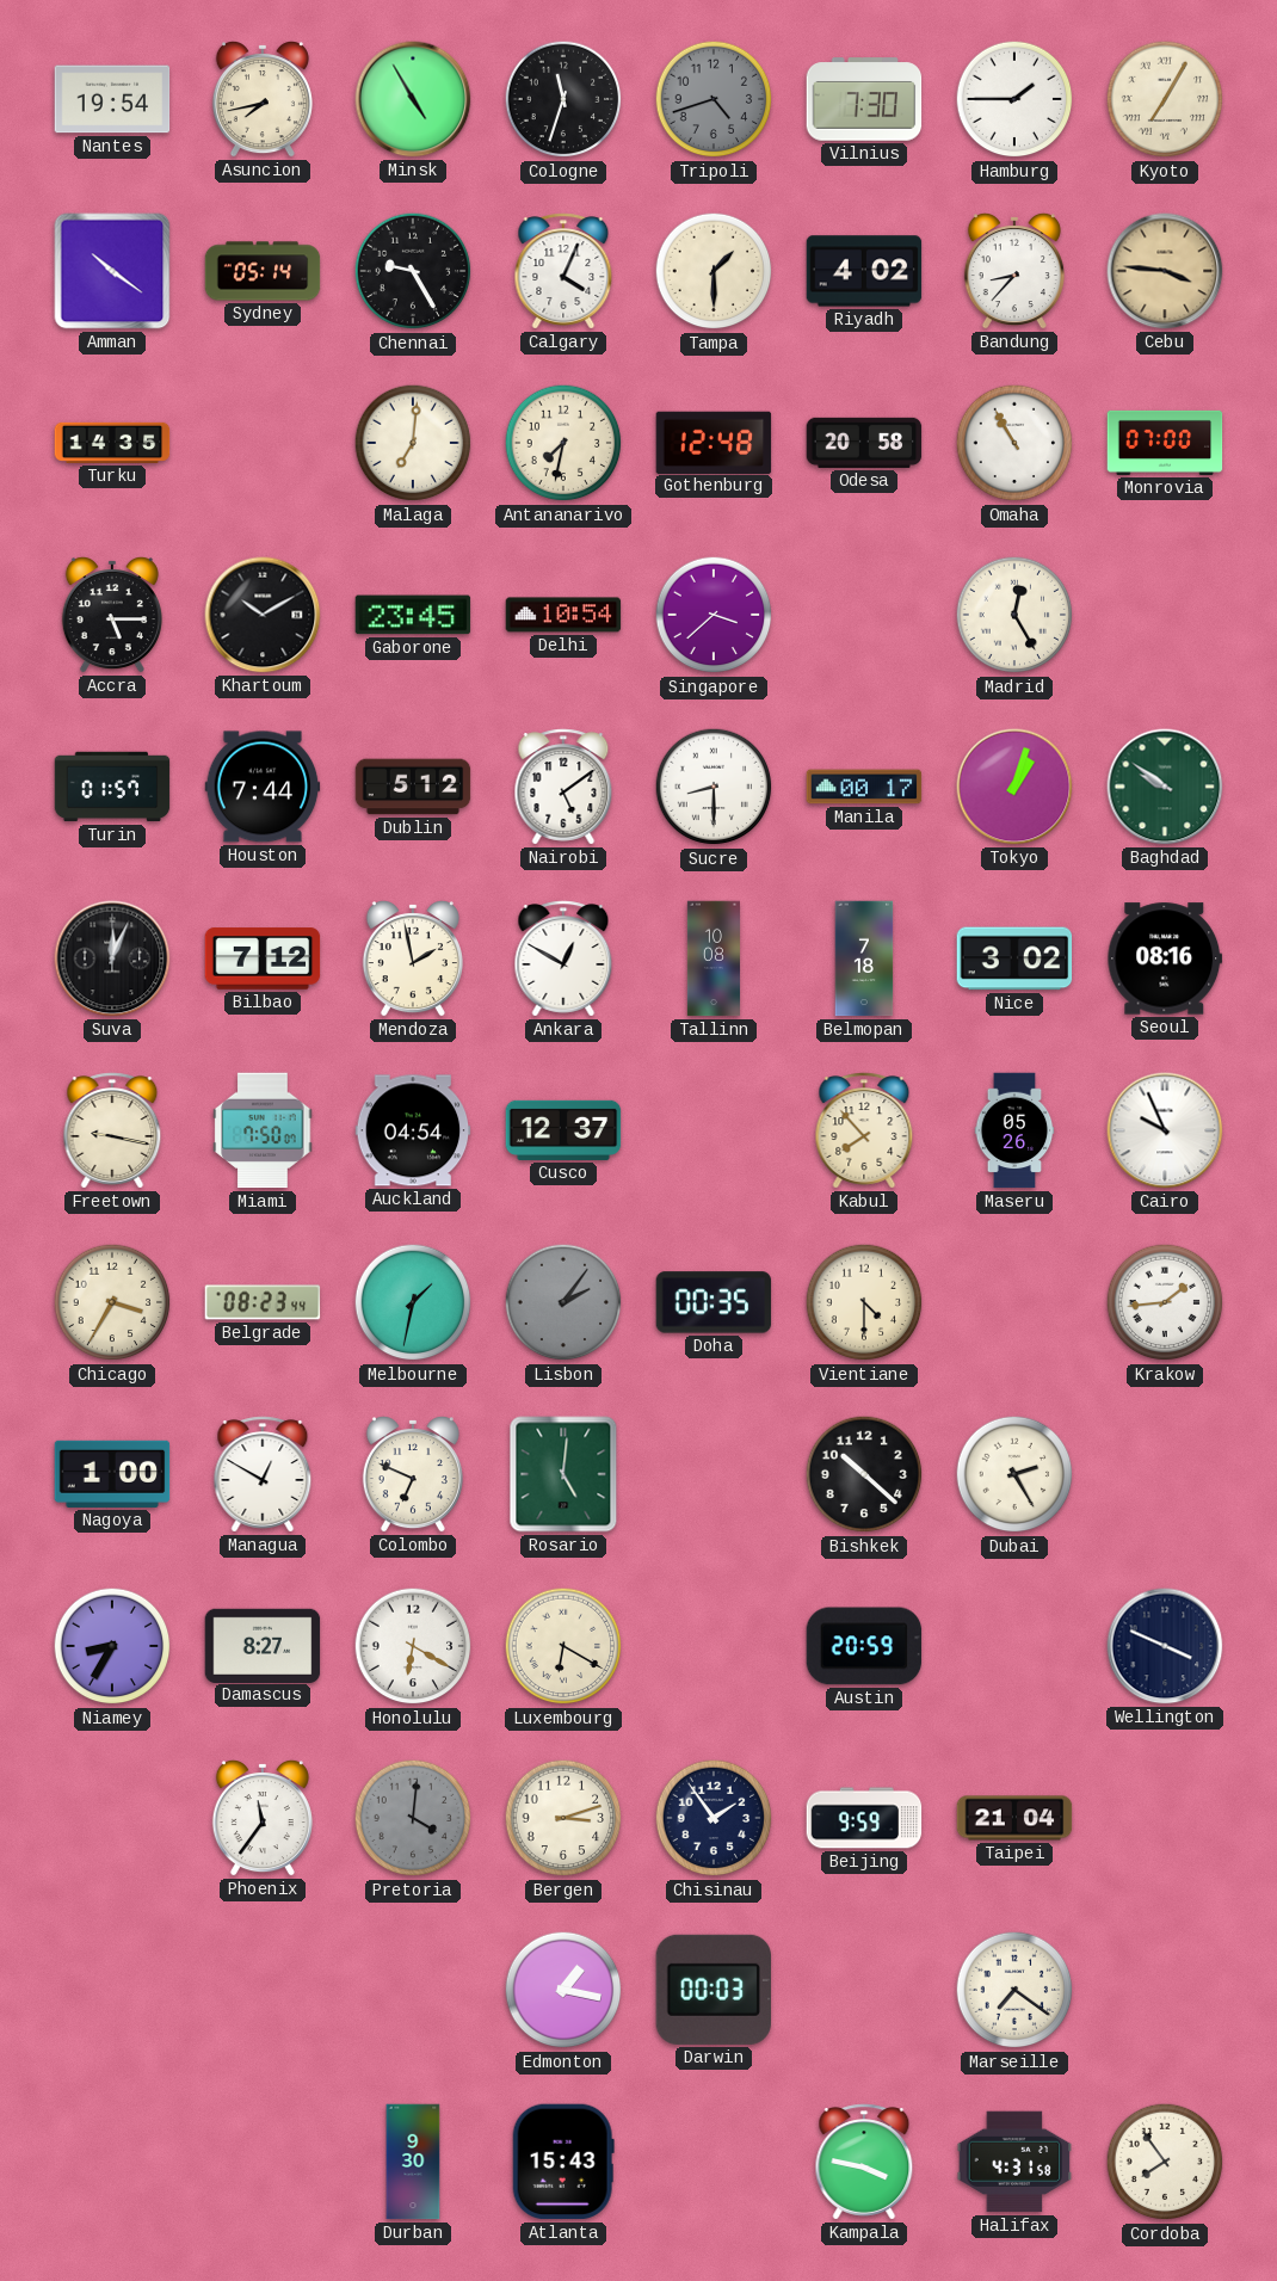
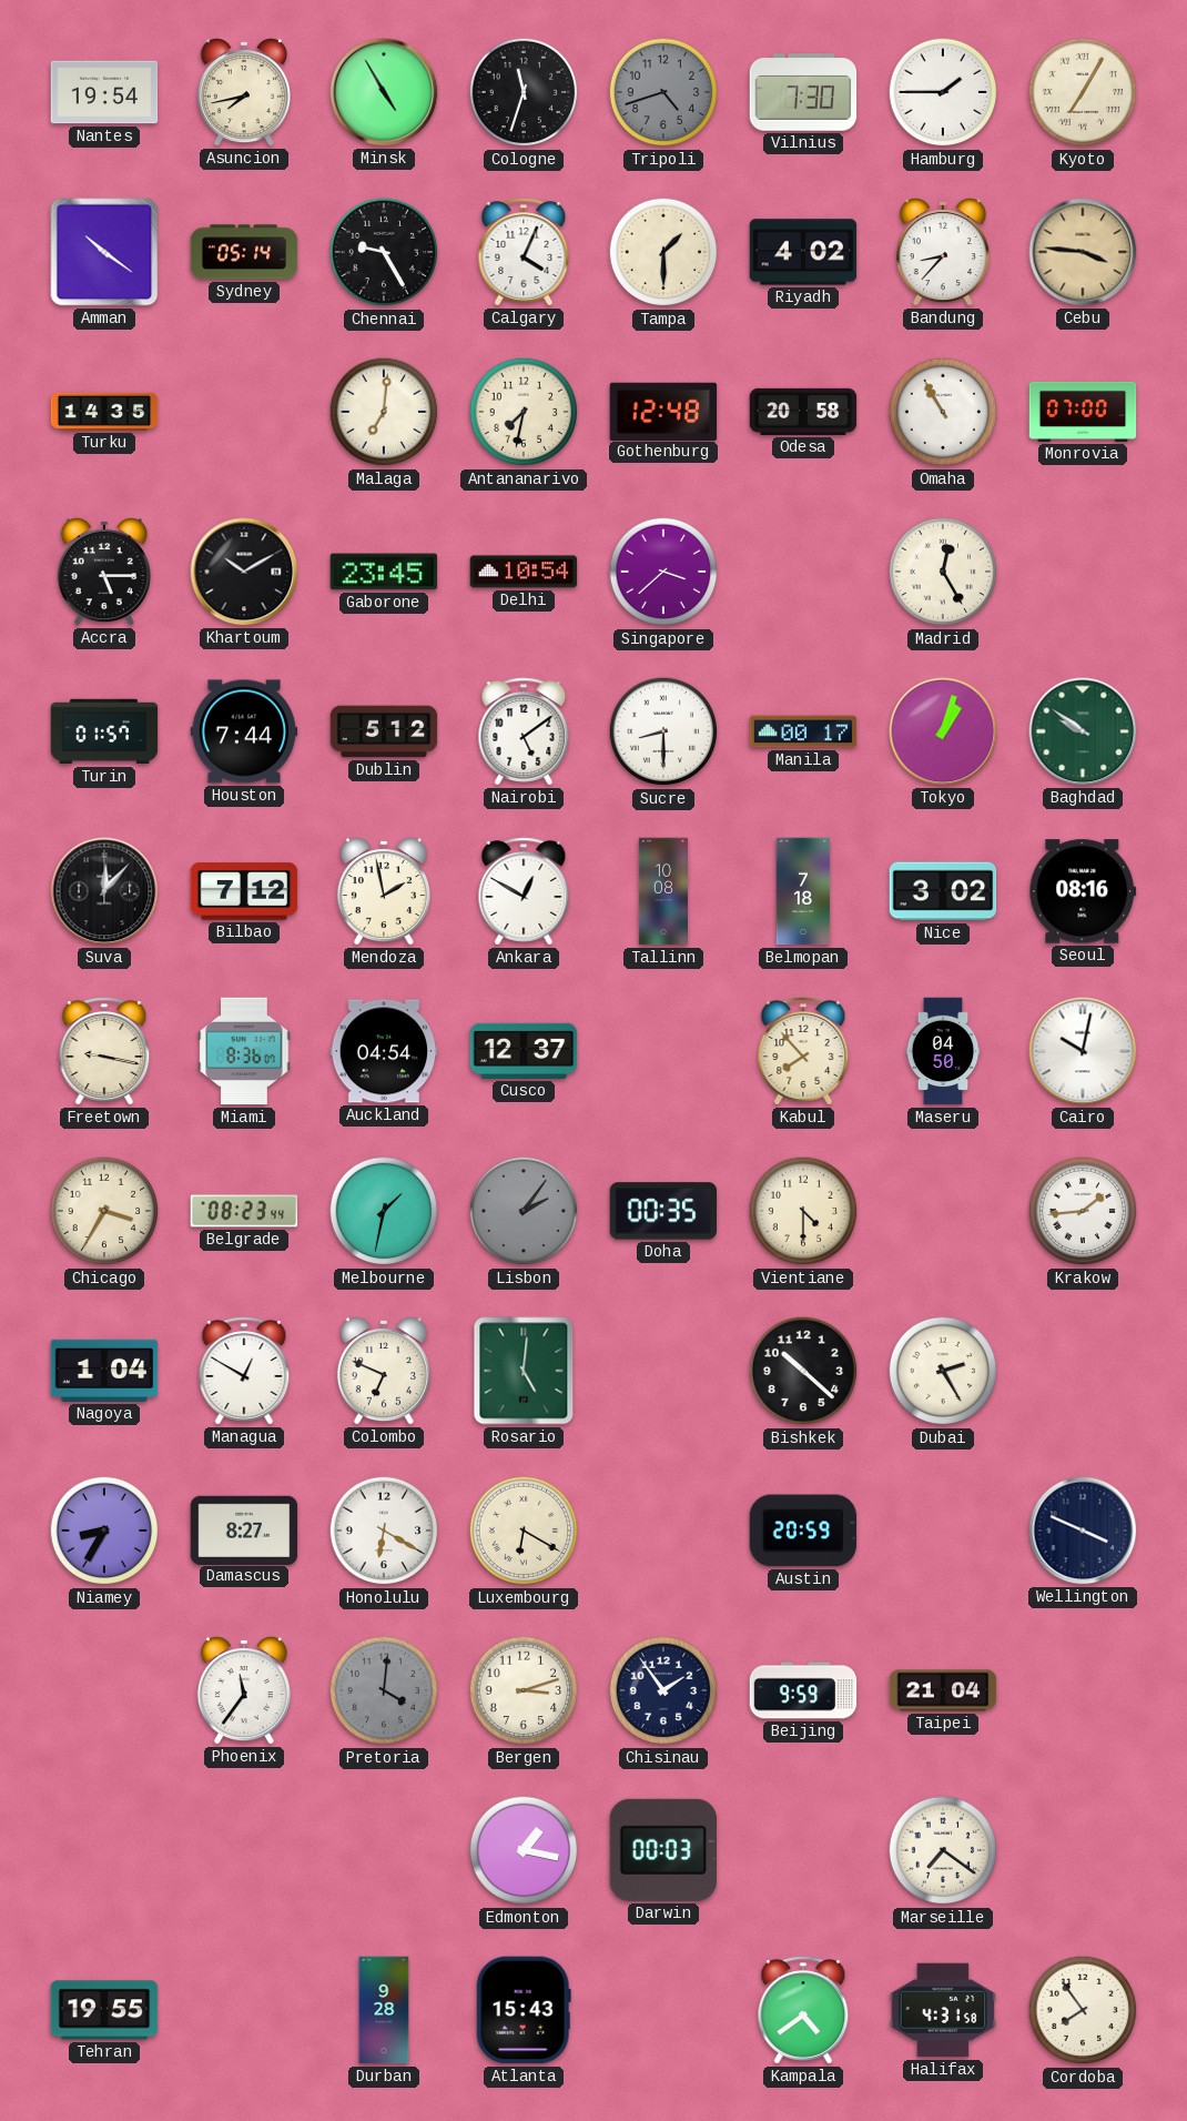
Suva: 12:04 -> 12:07
Miami: 7:50 -> 8:36
Maseru: 05:26 -> 04:50
Cairo: 9:56 -> 10:02
Nagoya: 1:00 -> 1:04
Tehran: none -> 19:55
Durban: 9:30 -> 9:28
Kampala: 3:47 -> 4:39
